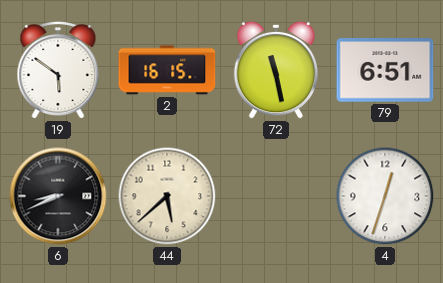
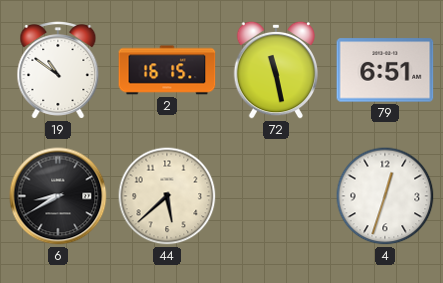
19: 5:51 -> 10:51
6: 8:41 -> 8:40
